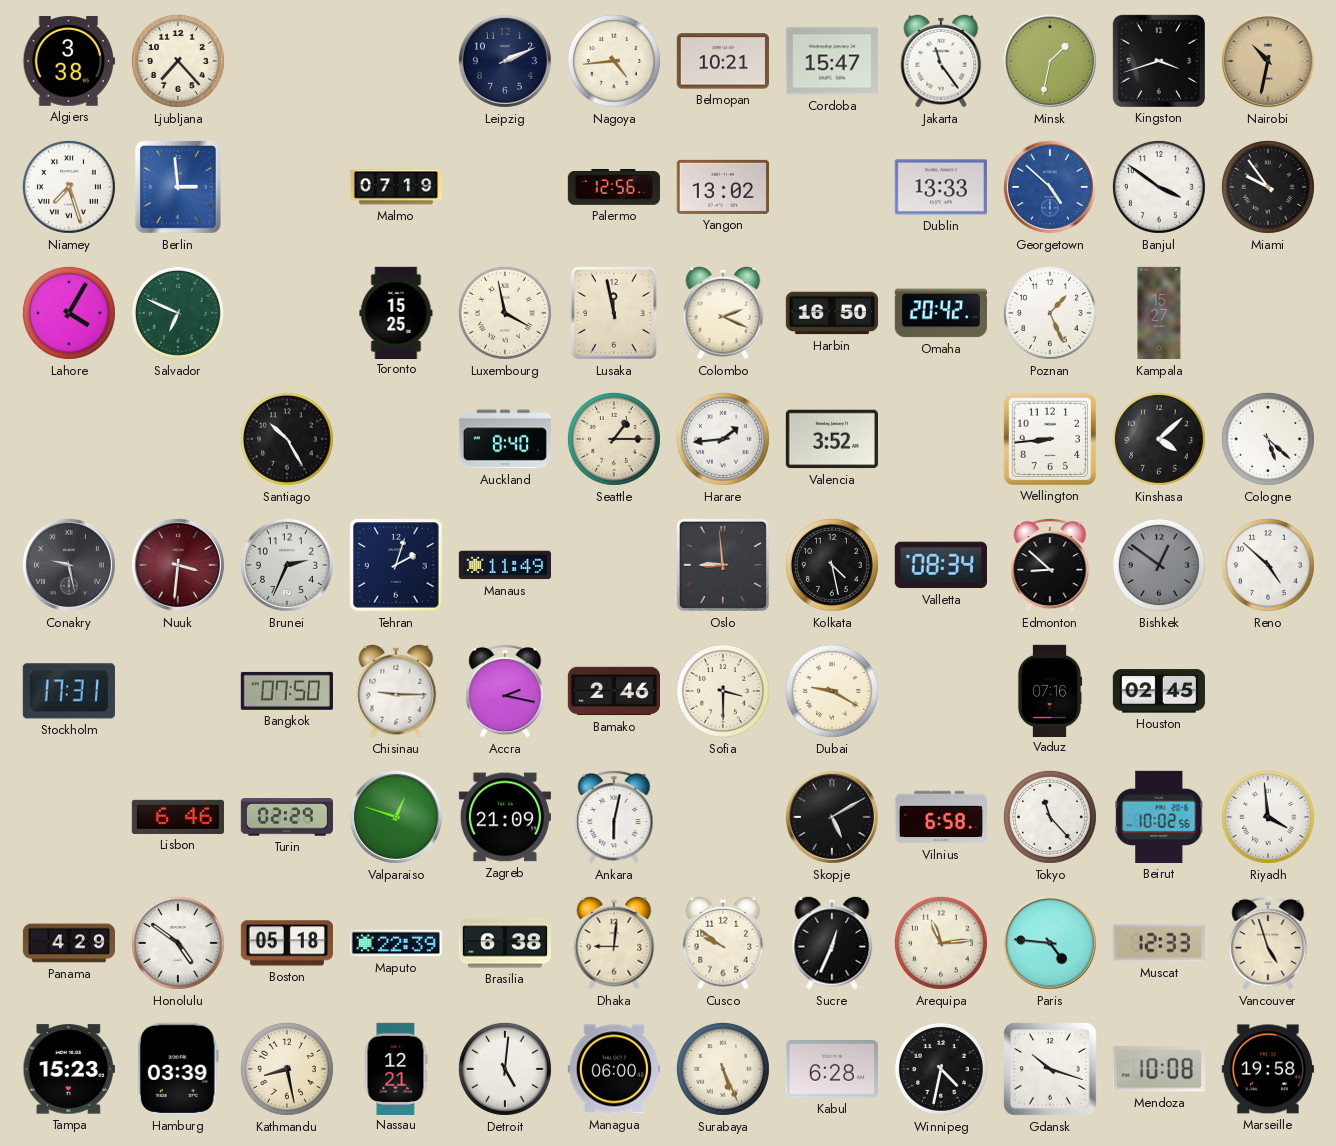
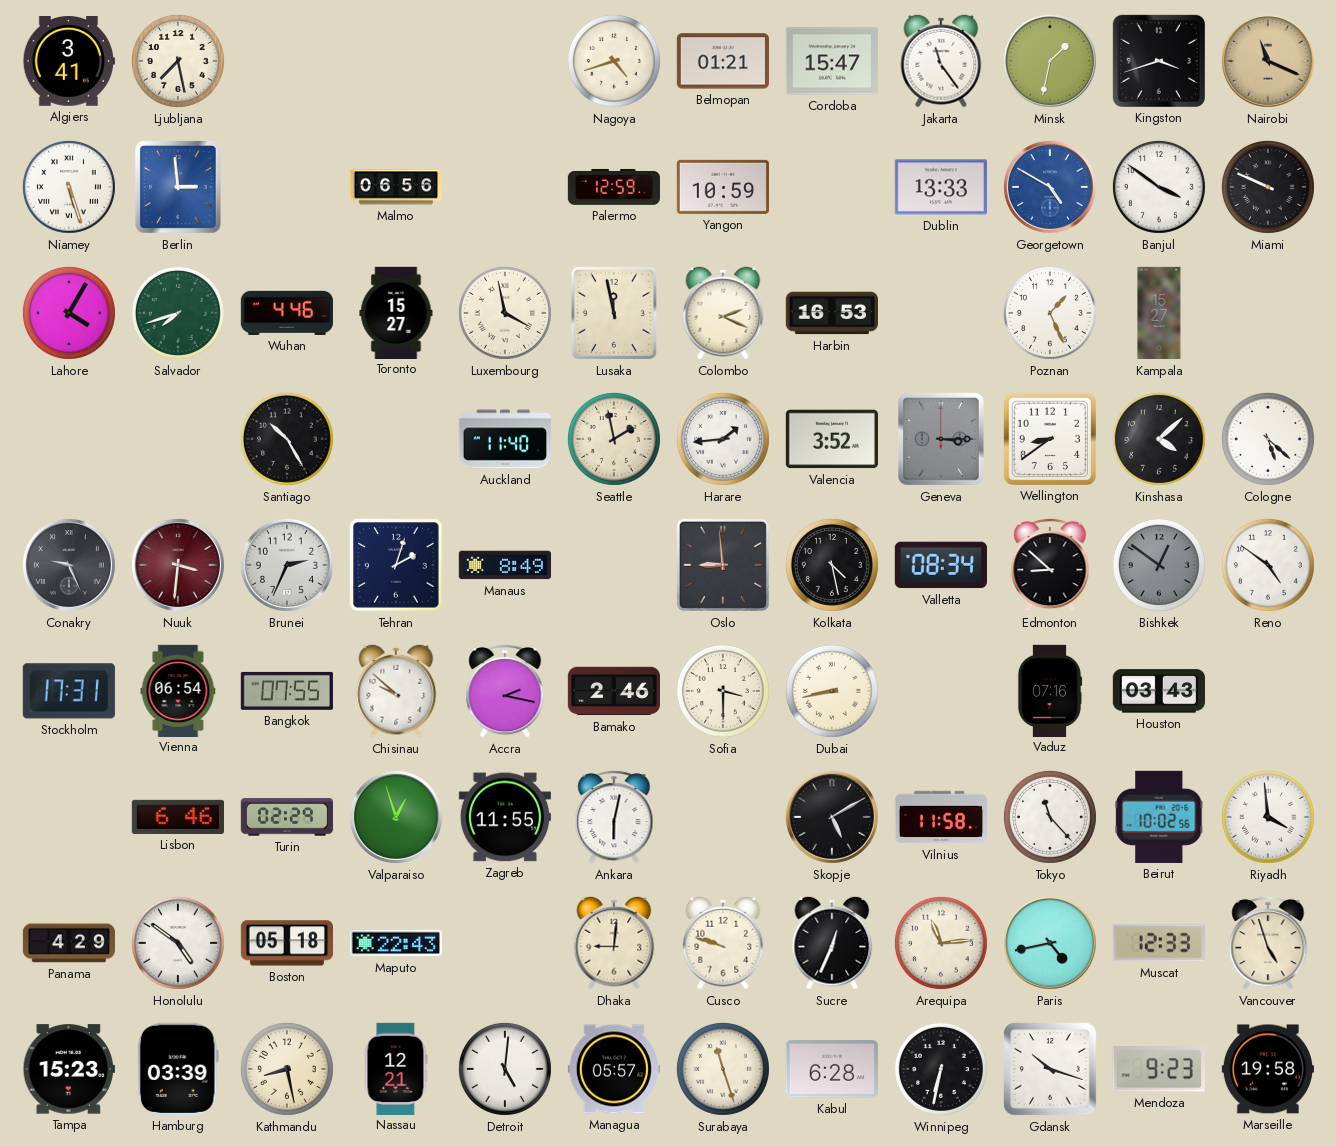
Algiers: 3:38 -> 3:41
Ljubljana: 7:23 -> 7:28
Leipzig: 2:11 -> none
Nagoya: 4:44 -> 4:42
Belmopan: 10:21 -> 01:21
Nairobi: 10:32 -> 11:19
Niamey: 7:27 -> 5:27
Malmo: 07:19 -> 06:56
Palermo: 12:56 -> 12:59
Yangon: 13:02 -> 10:59
Georgetown: 4:52 -> 4:50
Miami: 9:54 -> 9:49
Salvador: 6:49 -> 7:42
Wuhan: none -> 4:46
Toronto: 15:25 -> 15:27
Harbin: 16:50 -> 16:53
Omaha: 20:42 -> none
Auckland: 8:40 -> 11:40
Seattle: 1:15 -> 1:58
Geneva: none -> 3:15
Wellington: 8:44 -> 8:39
Conakry: 9:28 -> 9:26
Manaus: 11:49 -> 8:49
Reno: 4:52 -> 4:51
Vienna: none -> 06:54
Bangkok: 07:50 -> 07:55
Chisinau: 9:15 -> 9:52
Dubai: 9:20 -> 8:43
Houston: 02:45 -> 03:43
Valparaiso: 12:48 -> 12:57
Zagreb: 21:09 -> 11:55
Vilnius: 6:58 -> 11:58
Maputo: 22:39 -> 22:43
Brasilia: 6:38 -> none
Cusco: 9:51 -> 9:48
Paris: 4:46 -> 4:43
Managua: 06:00 -> 05:57
Surabaya: 5:26 -> 11:27
Winnipeg: 4:32 -> 6:32
Mendoza: 10:08 -> 9:23
